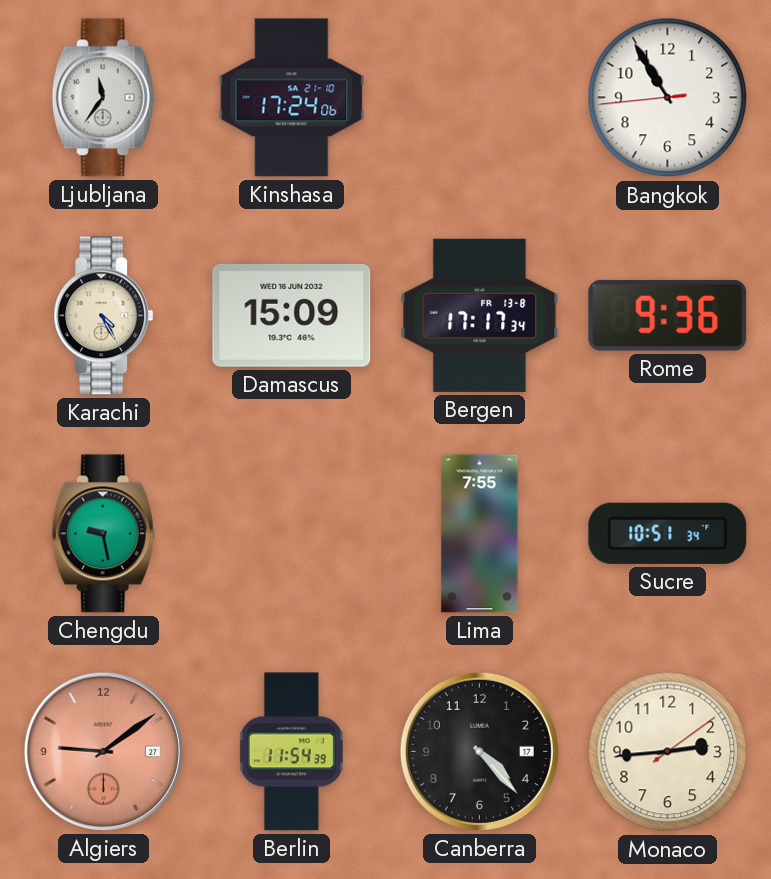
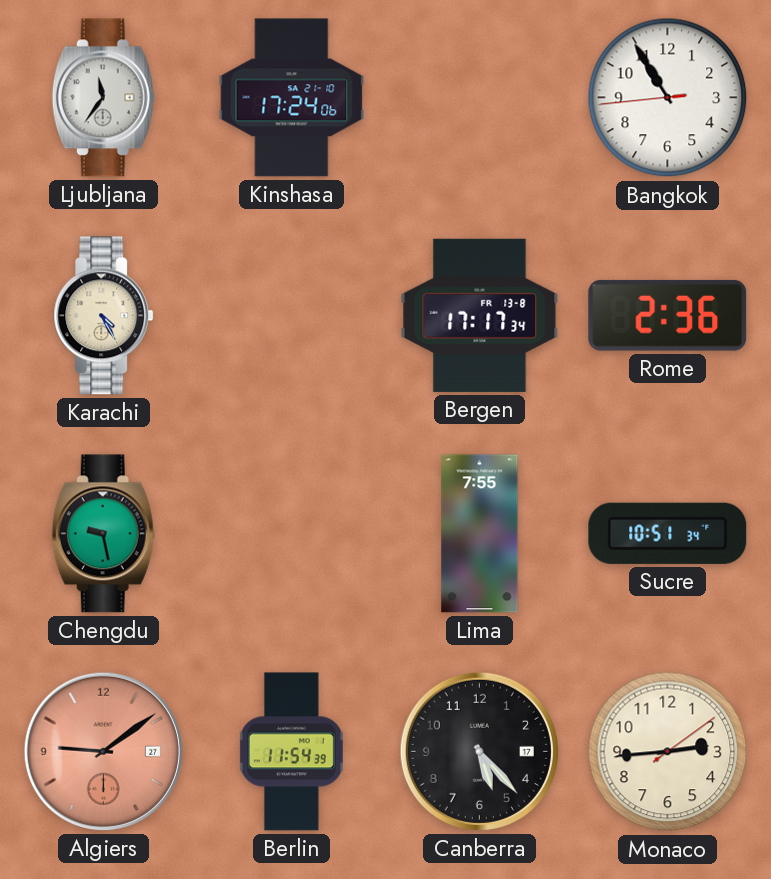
Damascus: 15:09 -> none
Rome: 9:36 -> 2:36
Canberra: 4:23 -> 5:23
